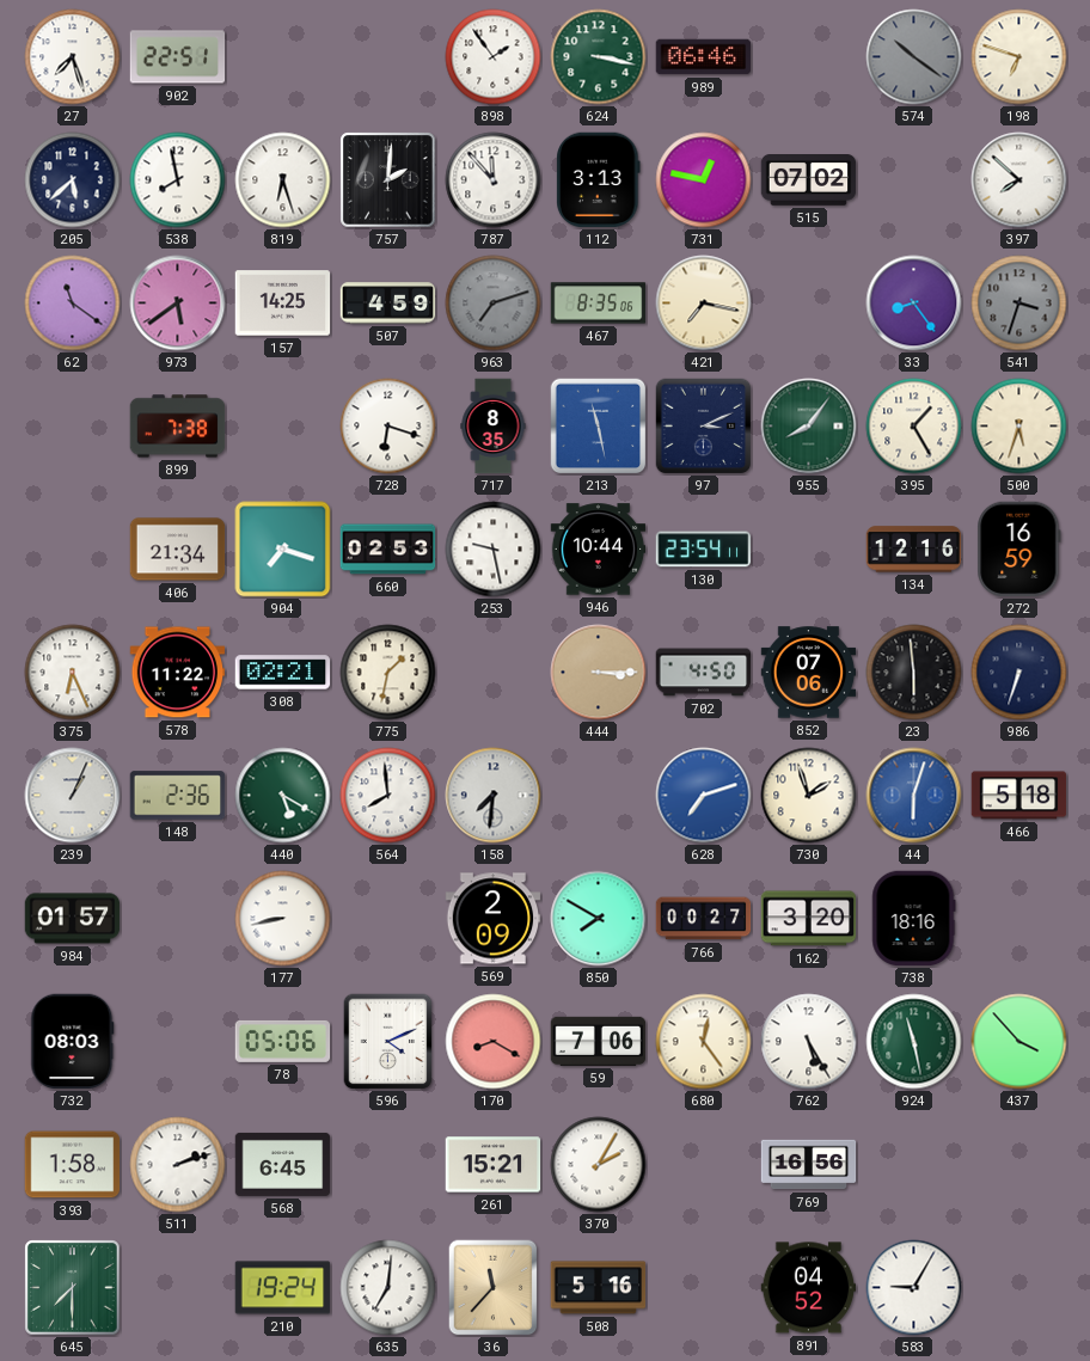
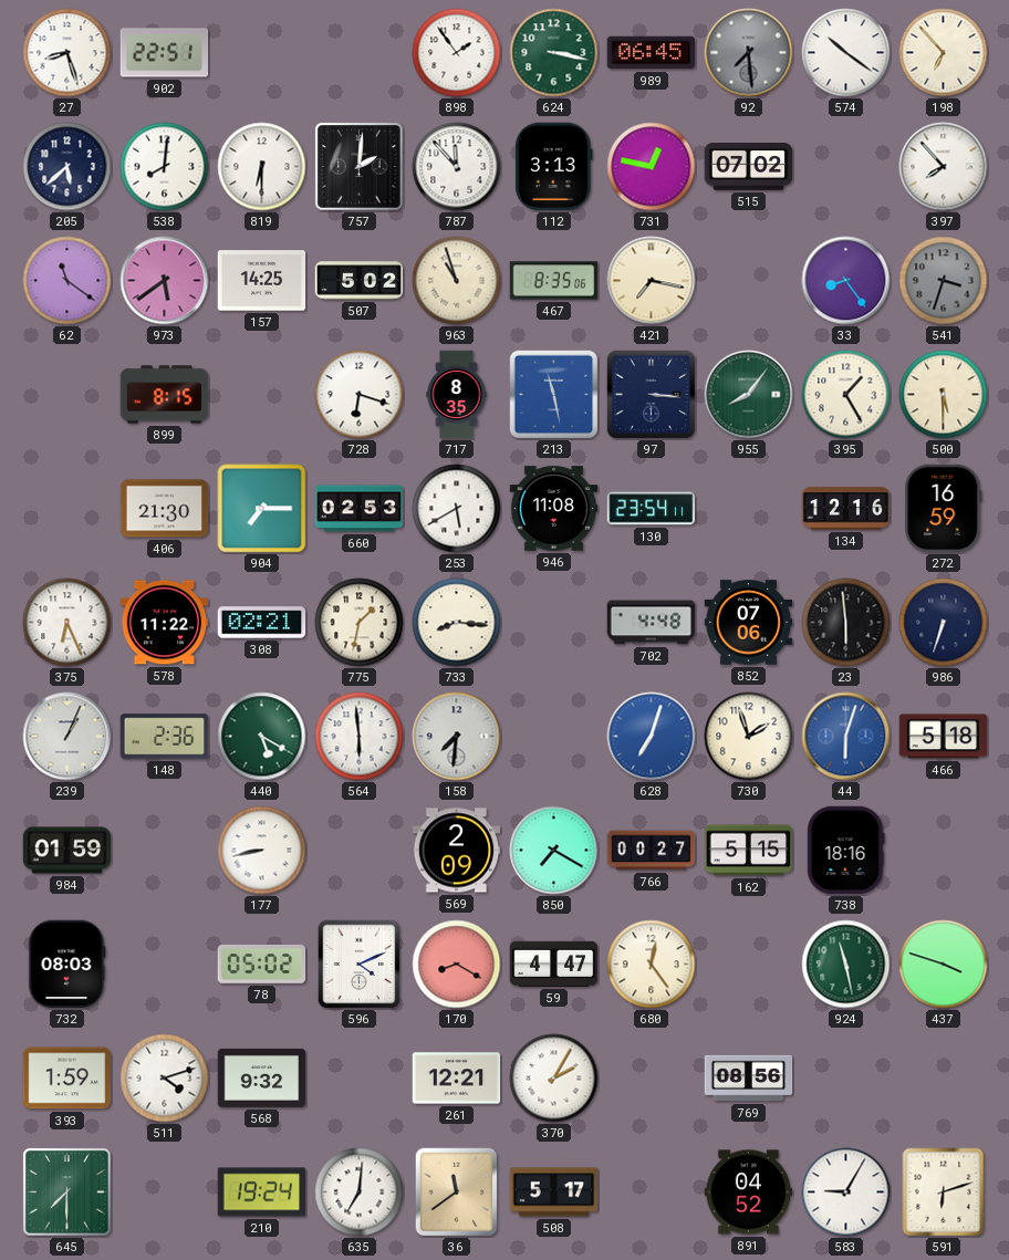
27: 7:27 -> 8:27
989: 06:46 -> 06:45
92: none -> 7:29
574 dial: grey -> white
198: 6:48 -> 6:53
538: 7:58 -> 8:01
819: 6:27 -> 6:30
397: 7:52 -> 7:53
507: 4:59 -> 5:02
963: 7:12 -> 10:57
963 dial: grey -> cream
899: 7:38 -> 8:15
97: 3:11 -> 3:16
500: 5:33 -> 5:30
406: 21:34 -> 21:30
904: 7:18 -> 7:15
253: 9:28 -> 5:40
946: 10:44 -> 11:08
733: none -> 8:16
444: 3:15 -> none
702: 4:50 -> 4:48
564: 7:59 -> 5:59
628: 7:12 -> 7:03
984: 01:57 -> 01:59
850: 7:50 -> 7:20
162: 3:20 -> 5:15
78: 05:06 -> 05:02
59: 7:06 -> 4:47
762: 5:25 -> none
437: 3:53 -> 3:48
393: 1:58 -> 1:59
511: 2:12 -> 4:12
568: 6:45 -> 9:32
261: 15:21 -> 12:21
769: 16:56 -> 08:56
36: 11:37 -> 11:39
508: 5:16 -> 5:17
591: none -> 6:12
